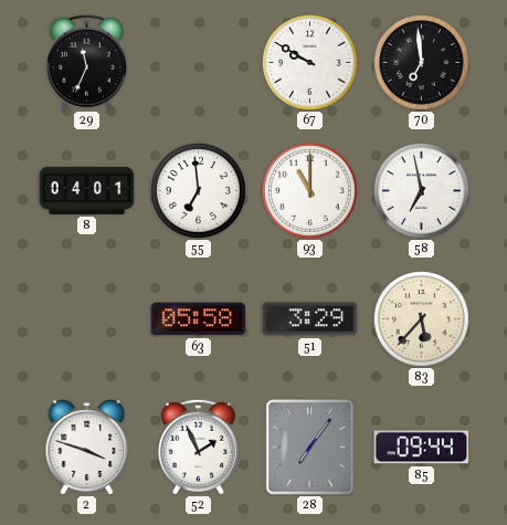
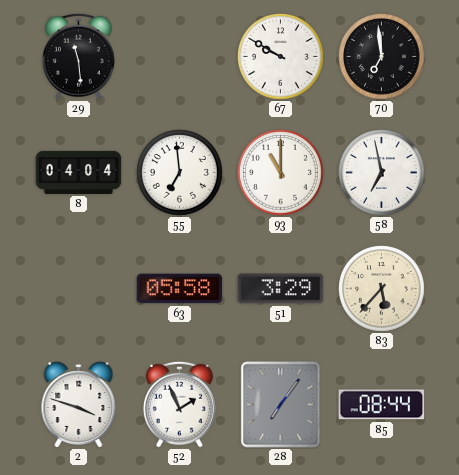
29: 11:34 -> 11:29
8: 04:01 -> 04:04
85: 09:44 -> 08:44
